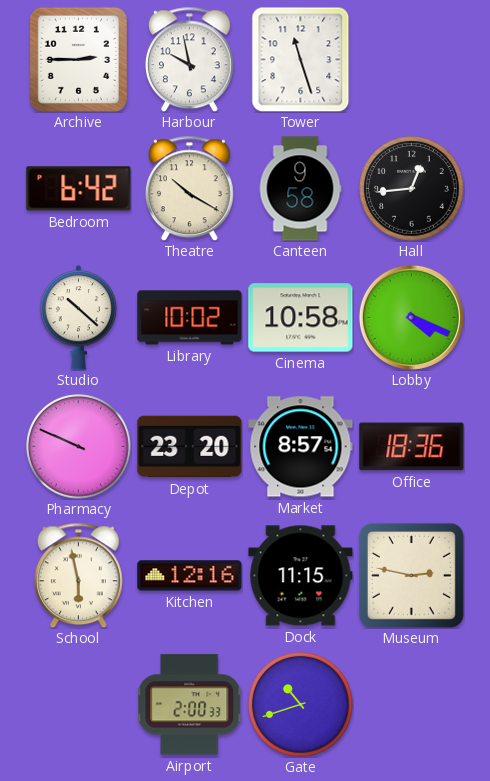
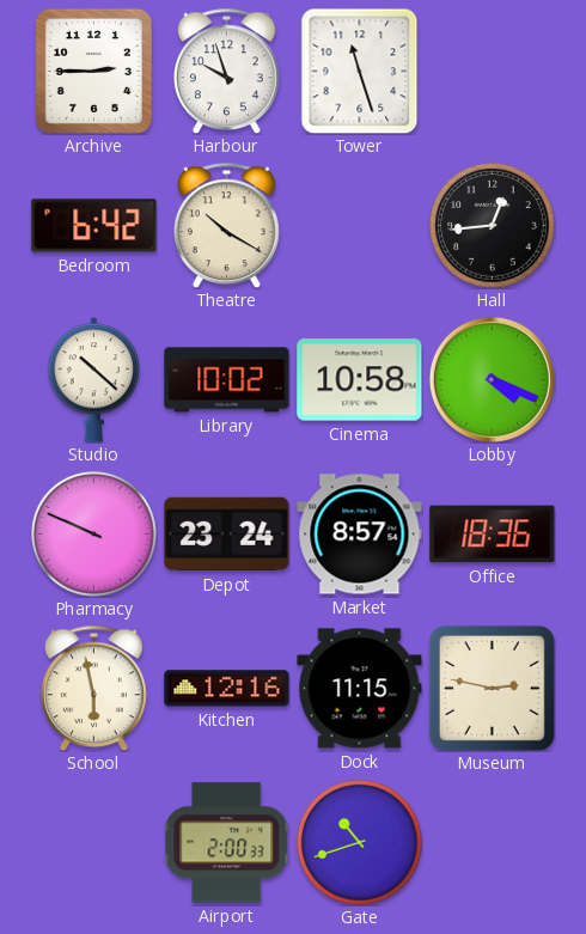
Harbour: 9:58 -> 9:57
Canteen: 9:58 -> none
Depot: 23:20 -> 23:24
